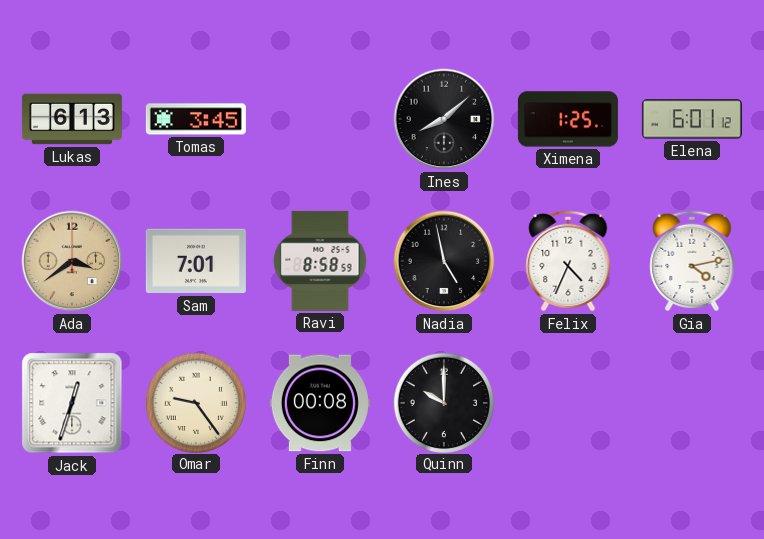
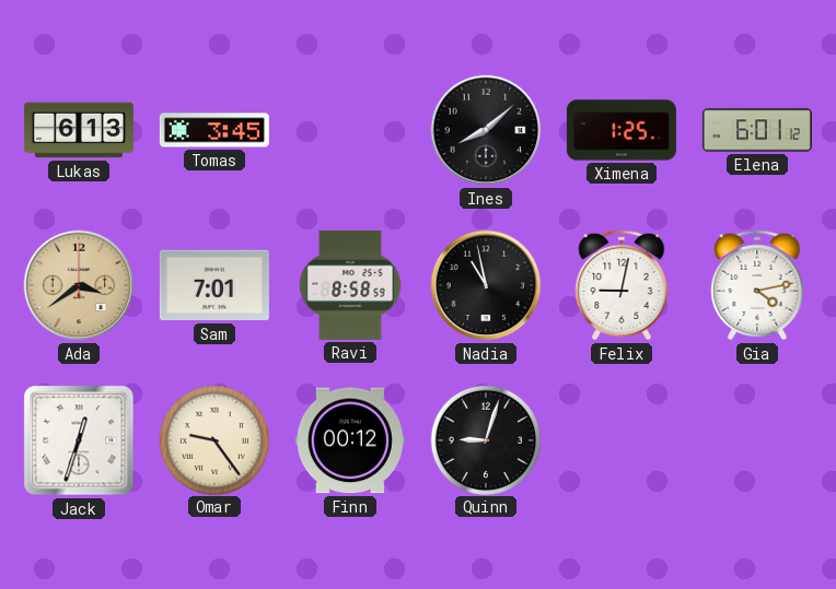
Nadia: 4:58 -> 10:58
Felix: 4:34 -> 9:02
Finn: 00:08 -> 00:12
Quinn: 10:00 -> 9:03
